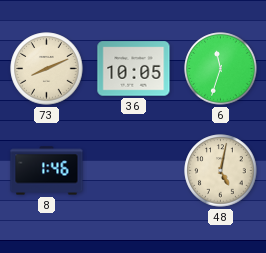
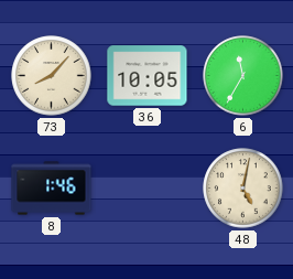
73: 8:11 -> 8:07
6: 11:33 -> 11:35
